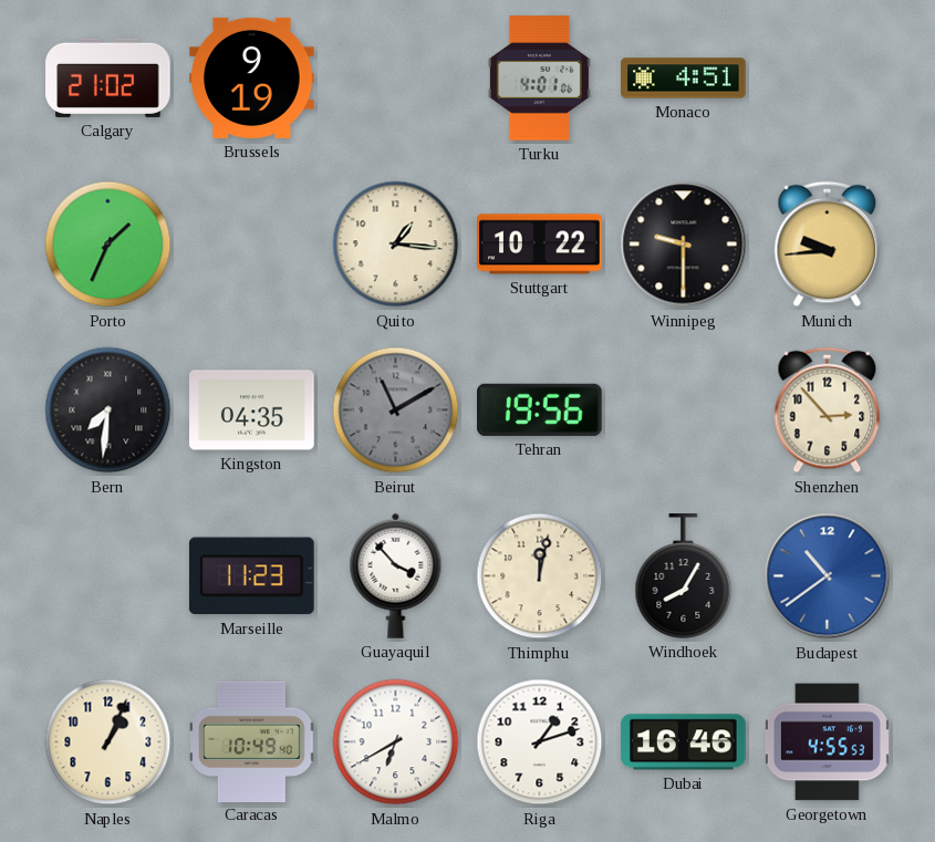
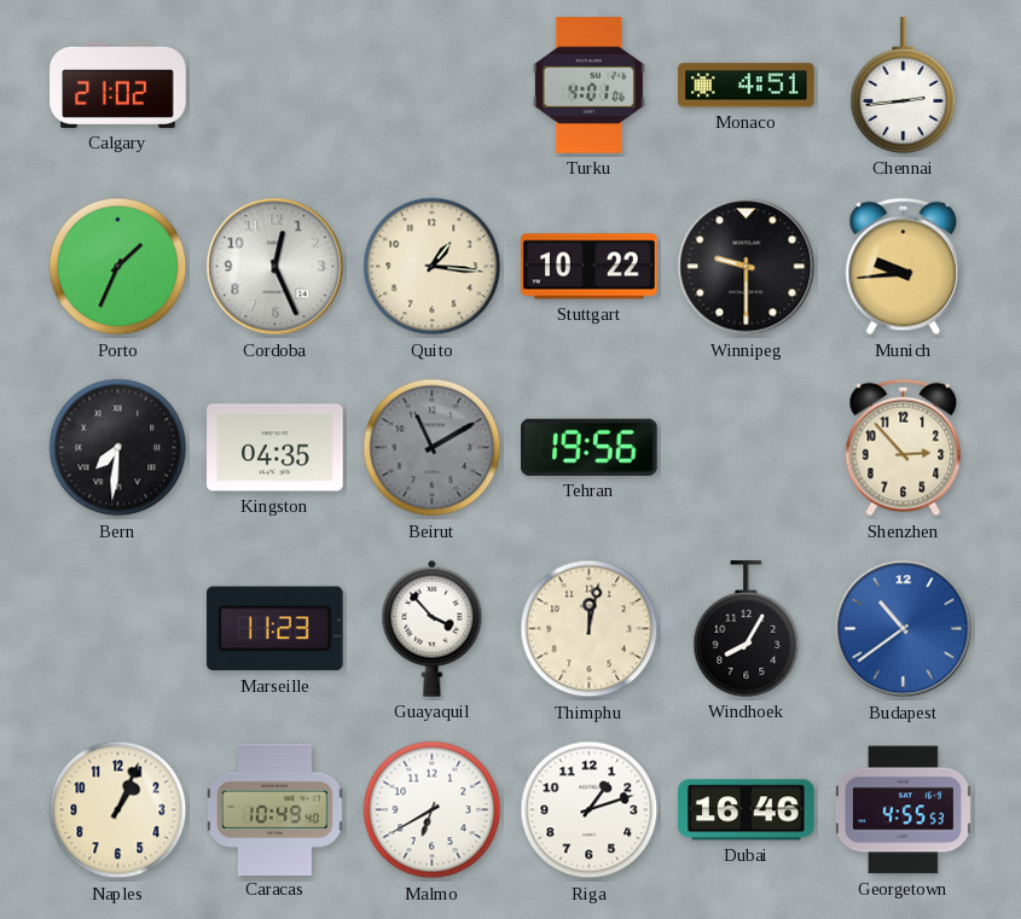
Brussels: 9:19 -> none
Chennai: none -> 2:44
Cordoba: none -> 12:26
